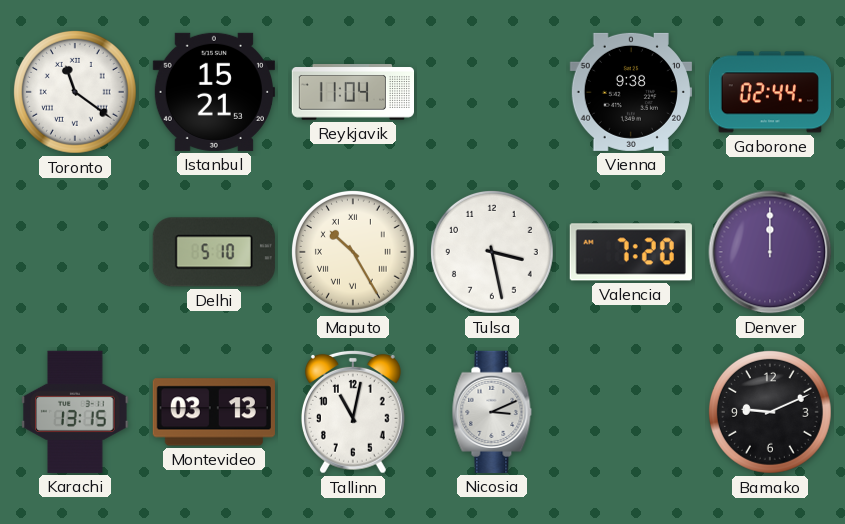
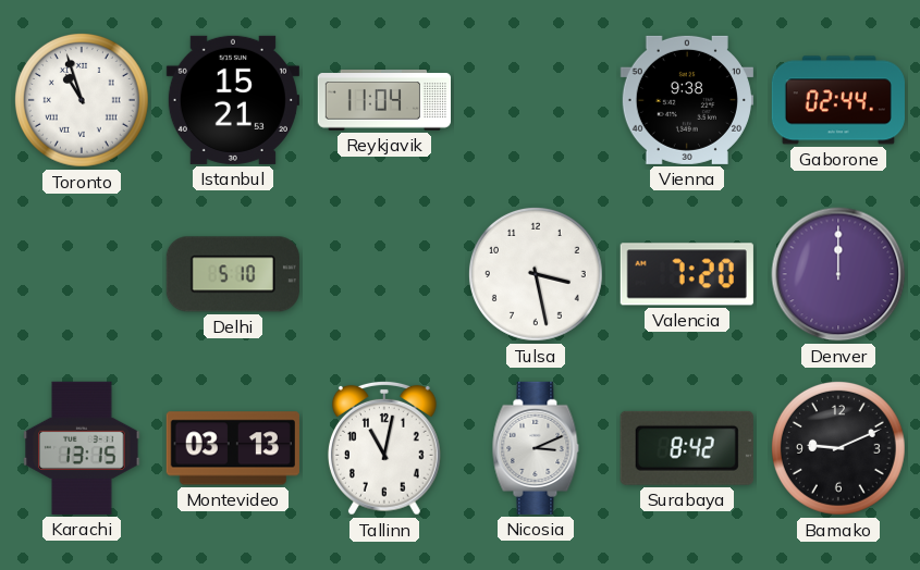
Toronto: 11:21 -> 10:57
Maputo: 10:25 -> none
Surabaya: none -> 8:42
